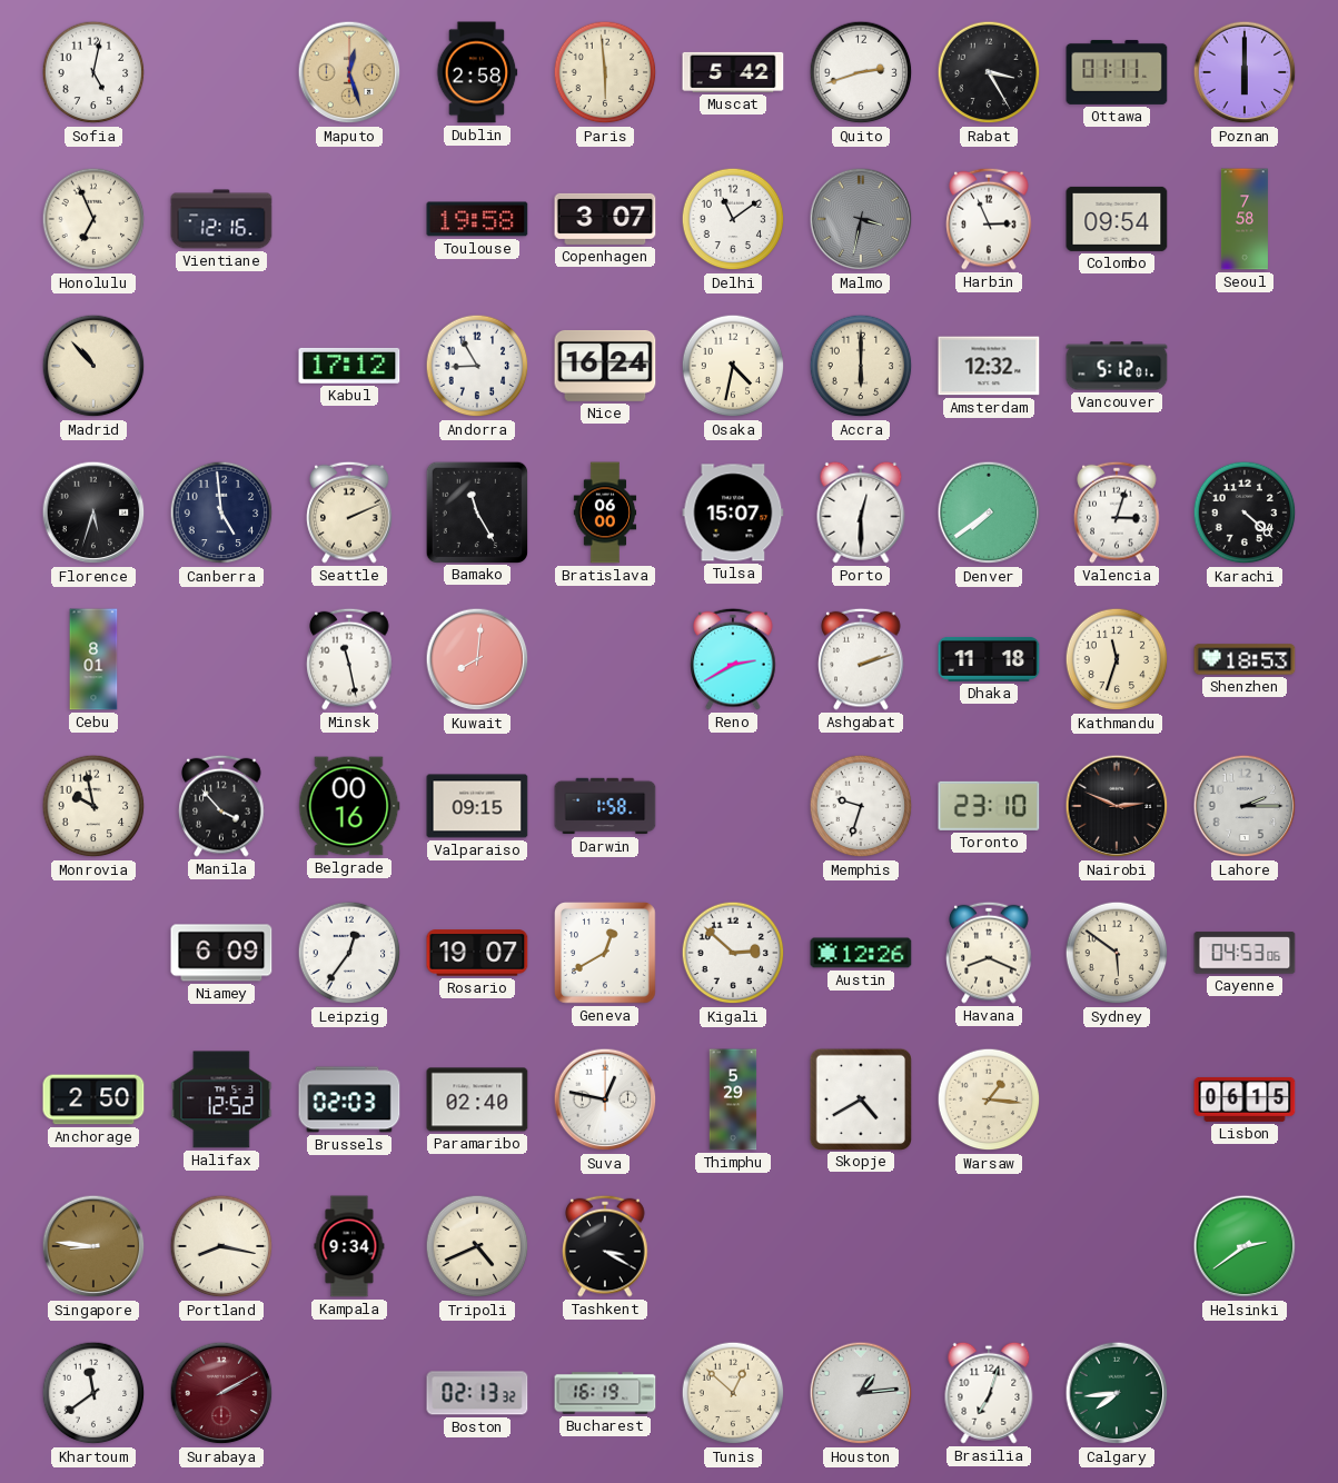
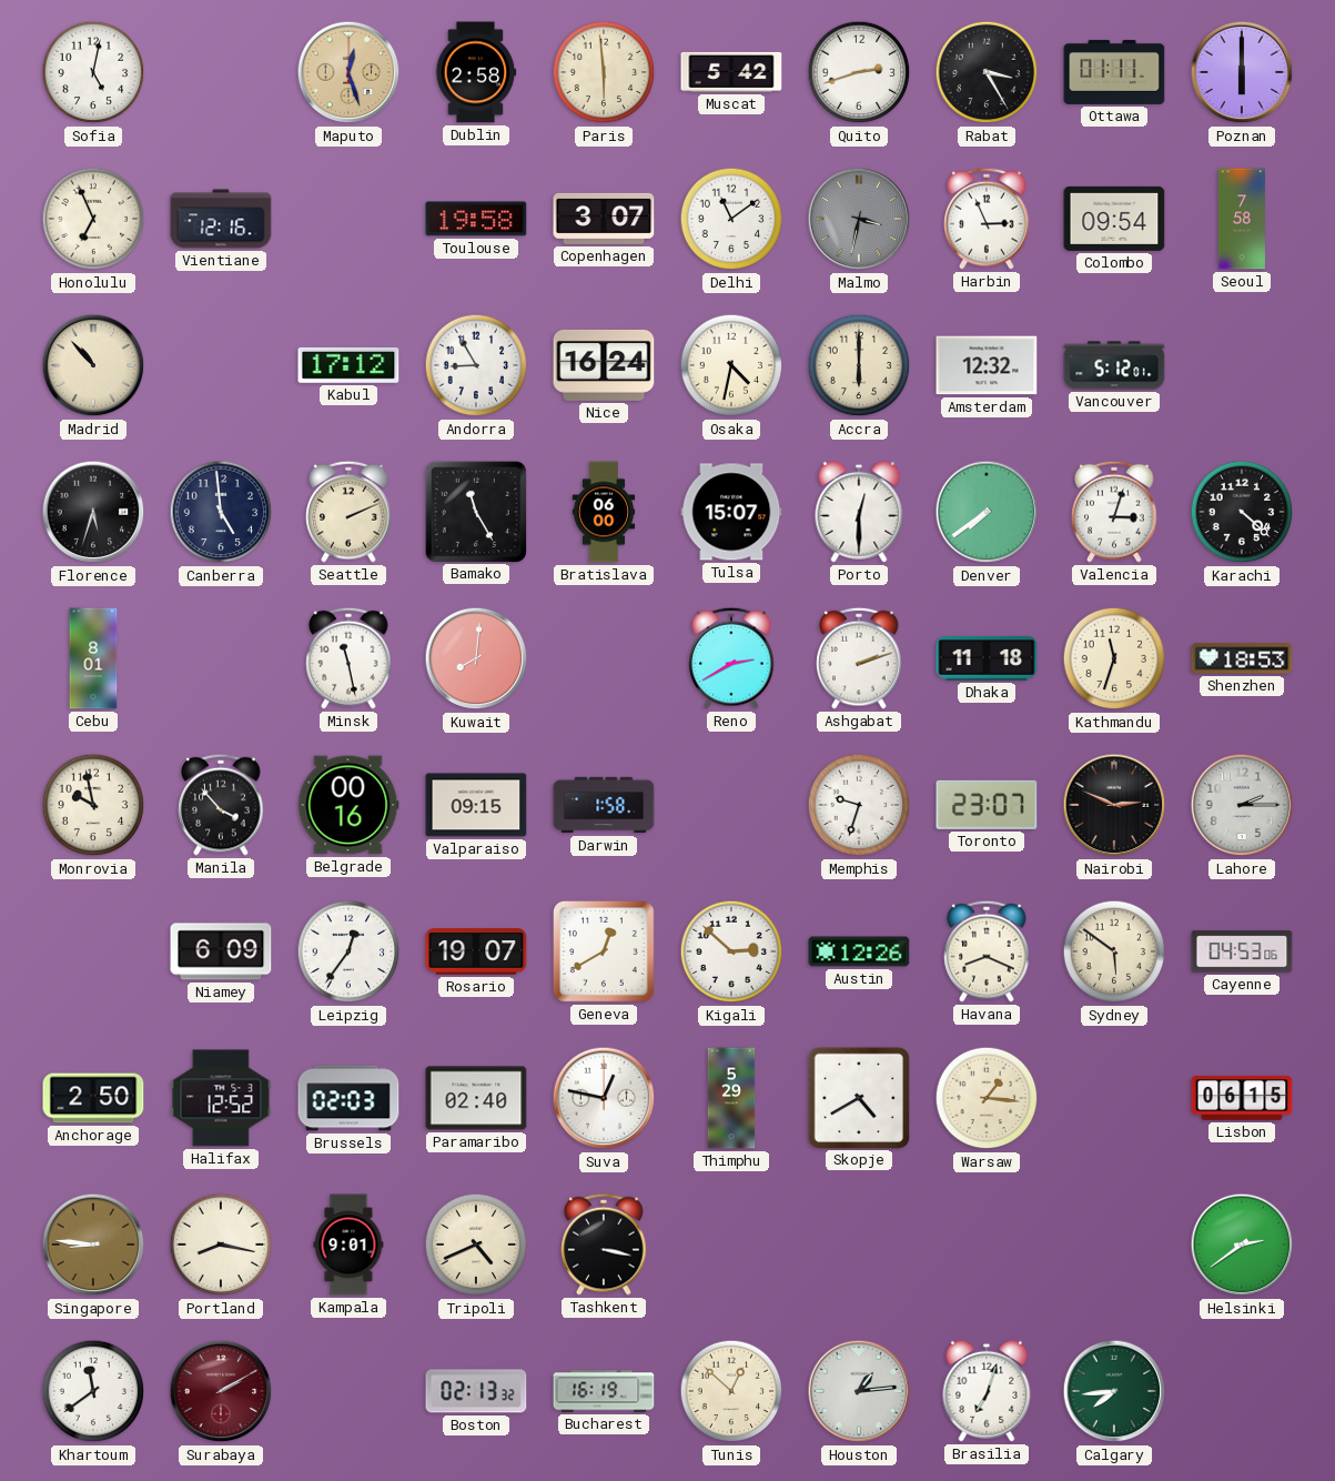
Toronto: 23:10 -> 23:07
Kampala: 9:34 -> 9:01
Tashkent: 3:20 -> 3:17
